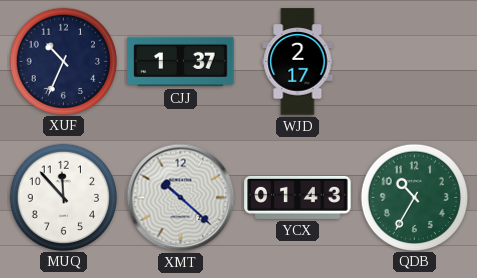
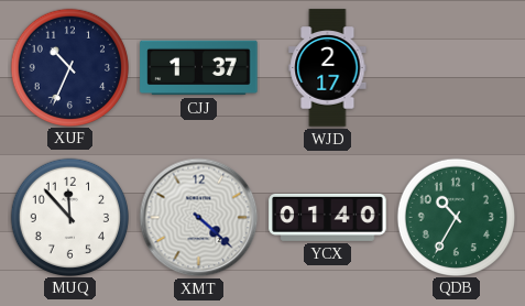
XMT: 10:22 -> 4:22
YCX: 01:43 -> 01:40
